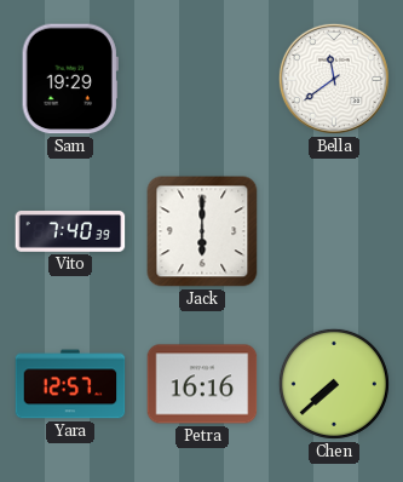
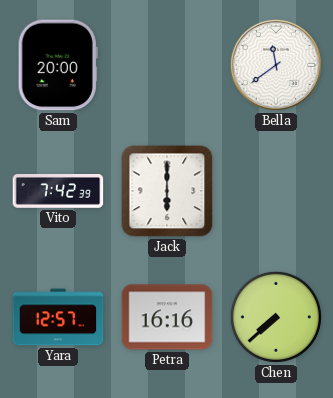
Sam: 19:29 -> 20:00
Vito: 7:40 -> 7:42
